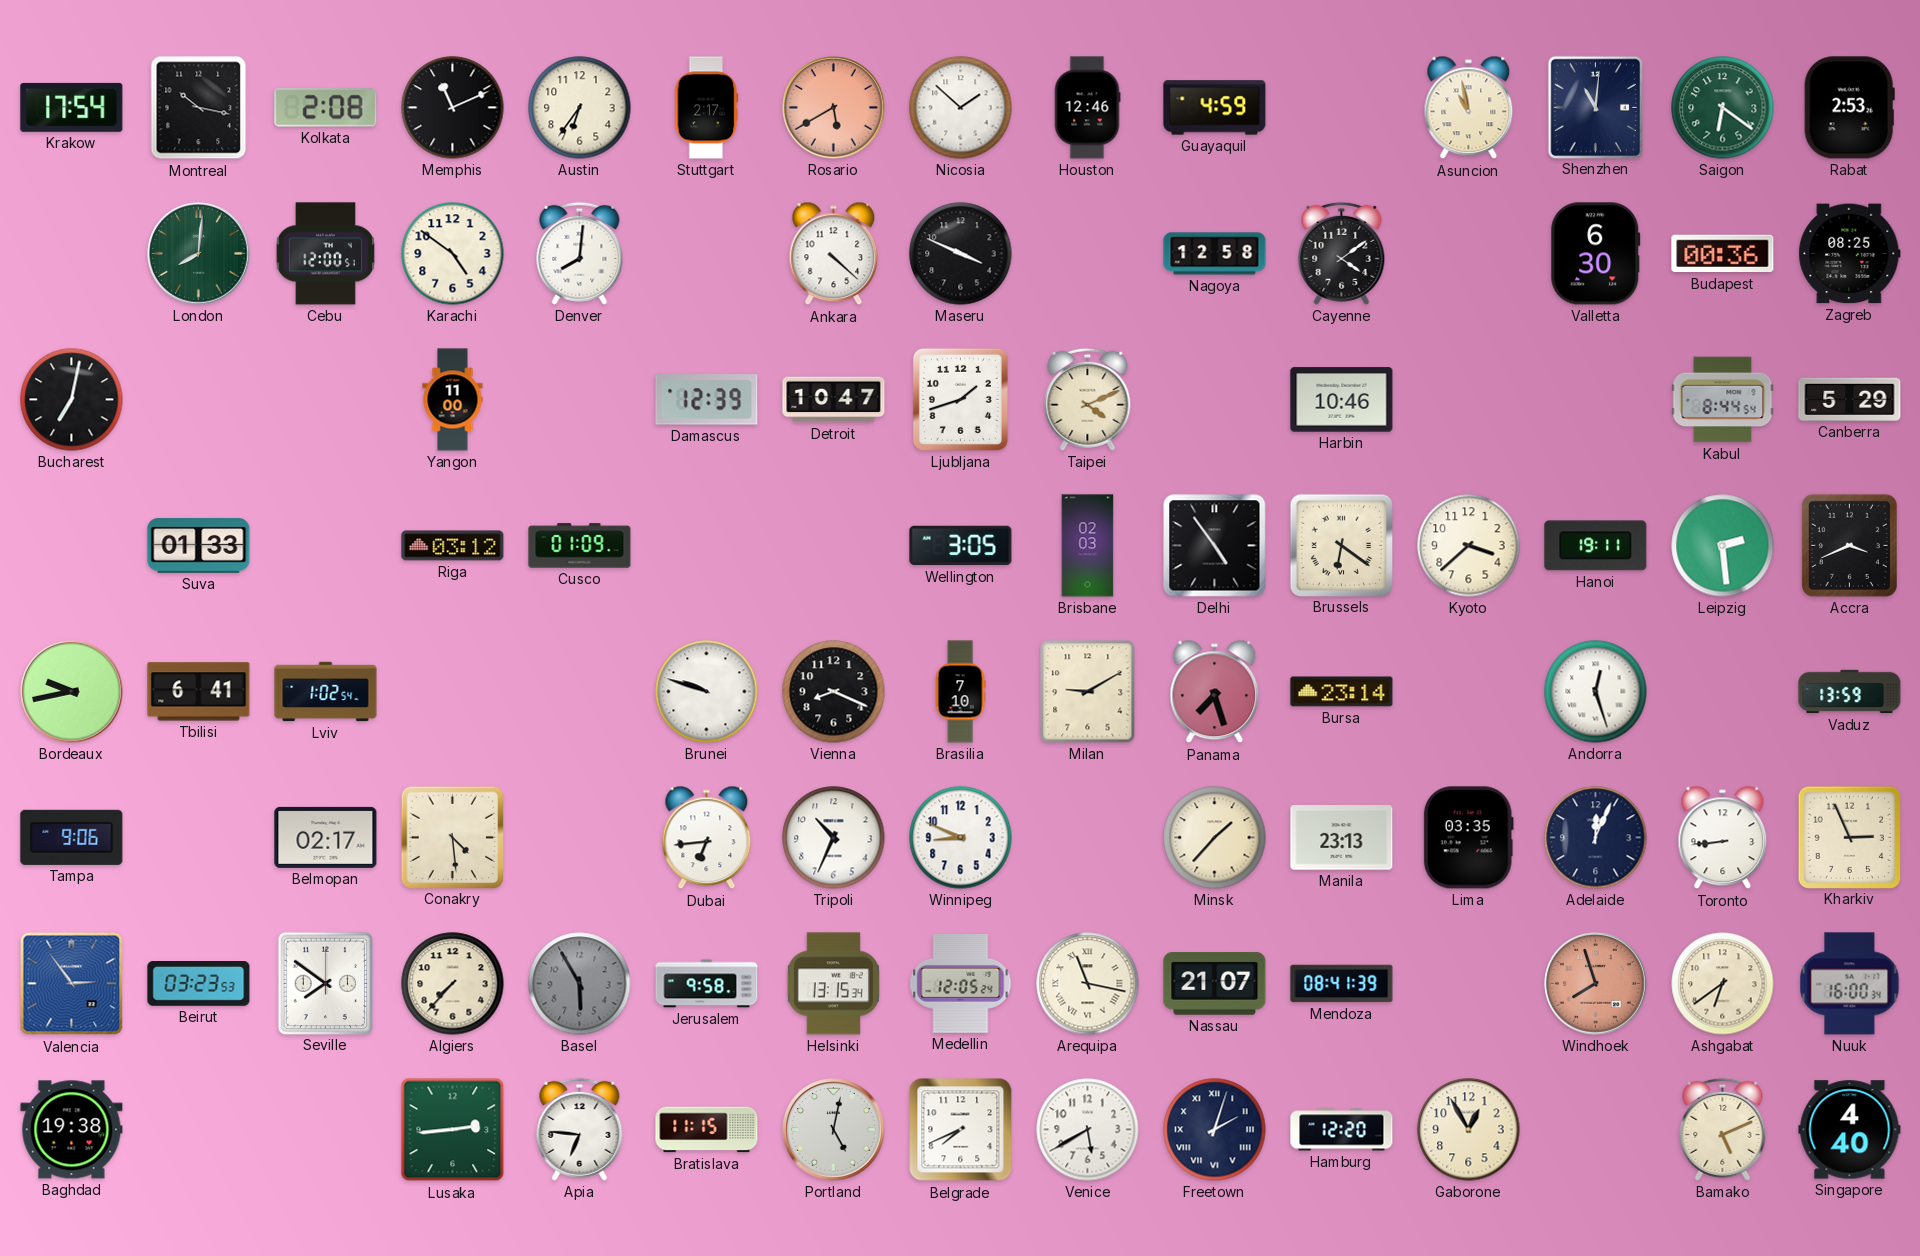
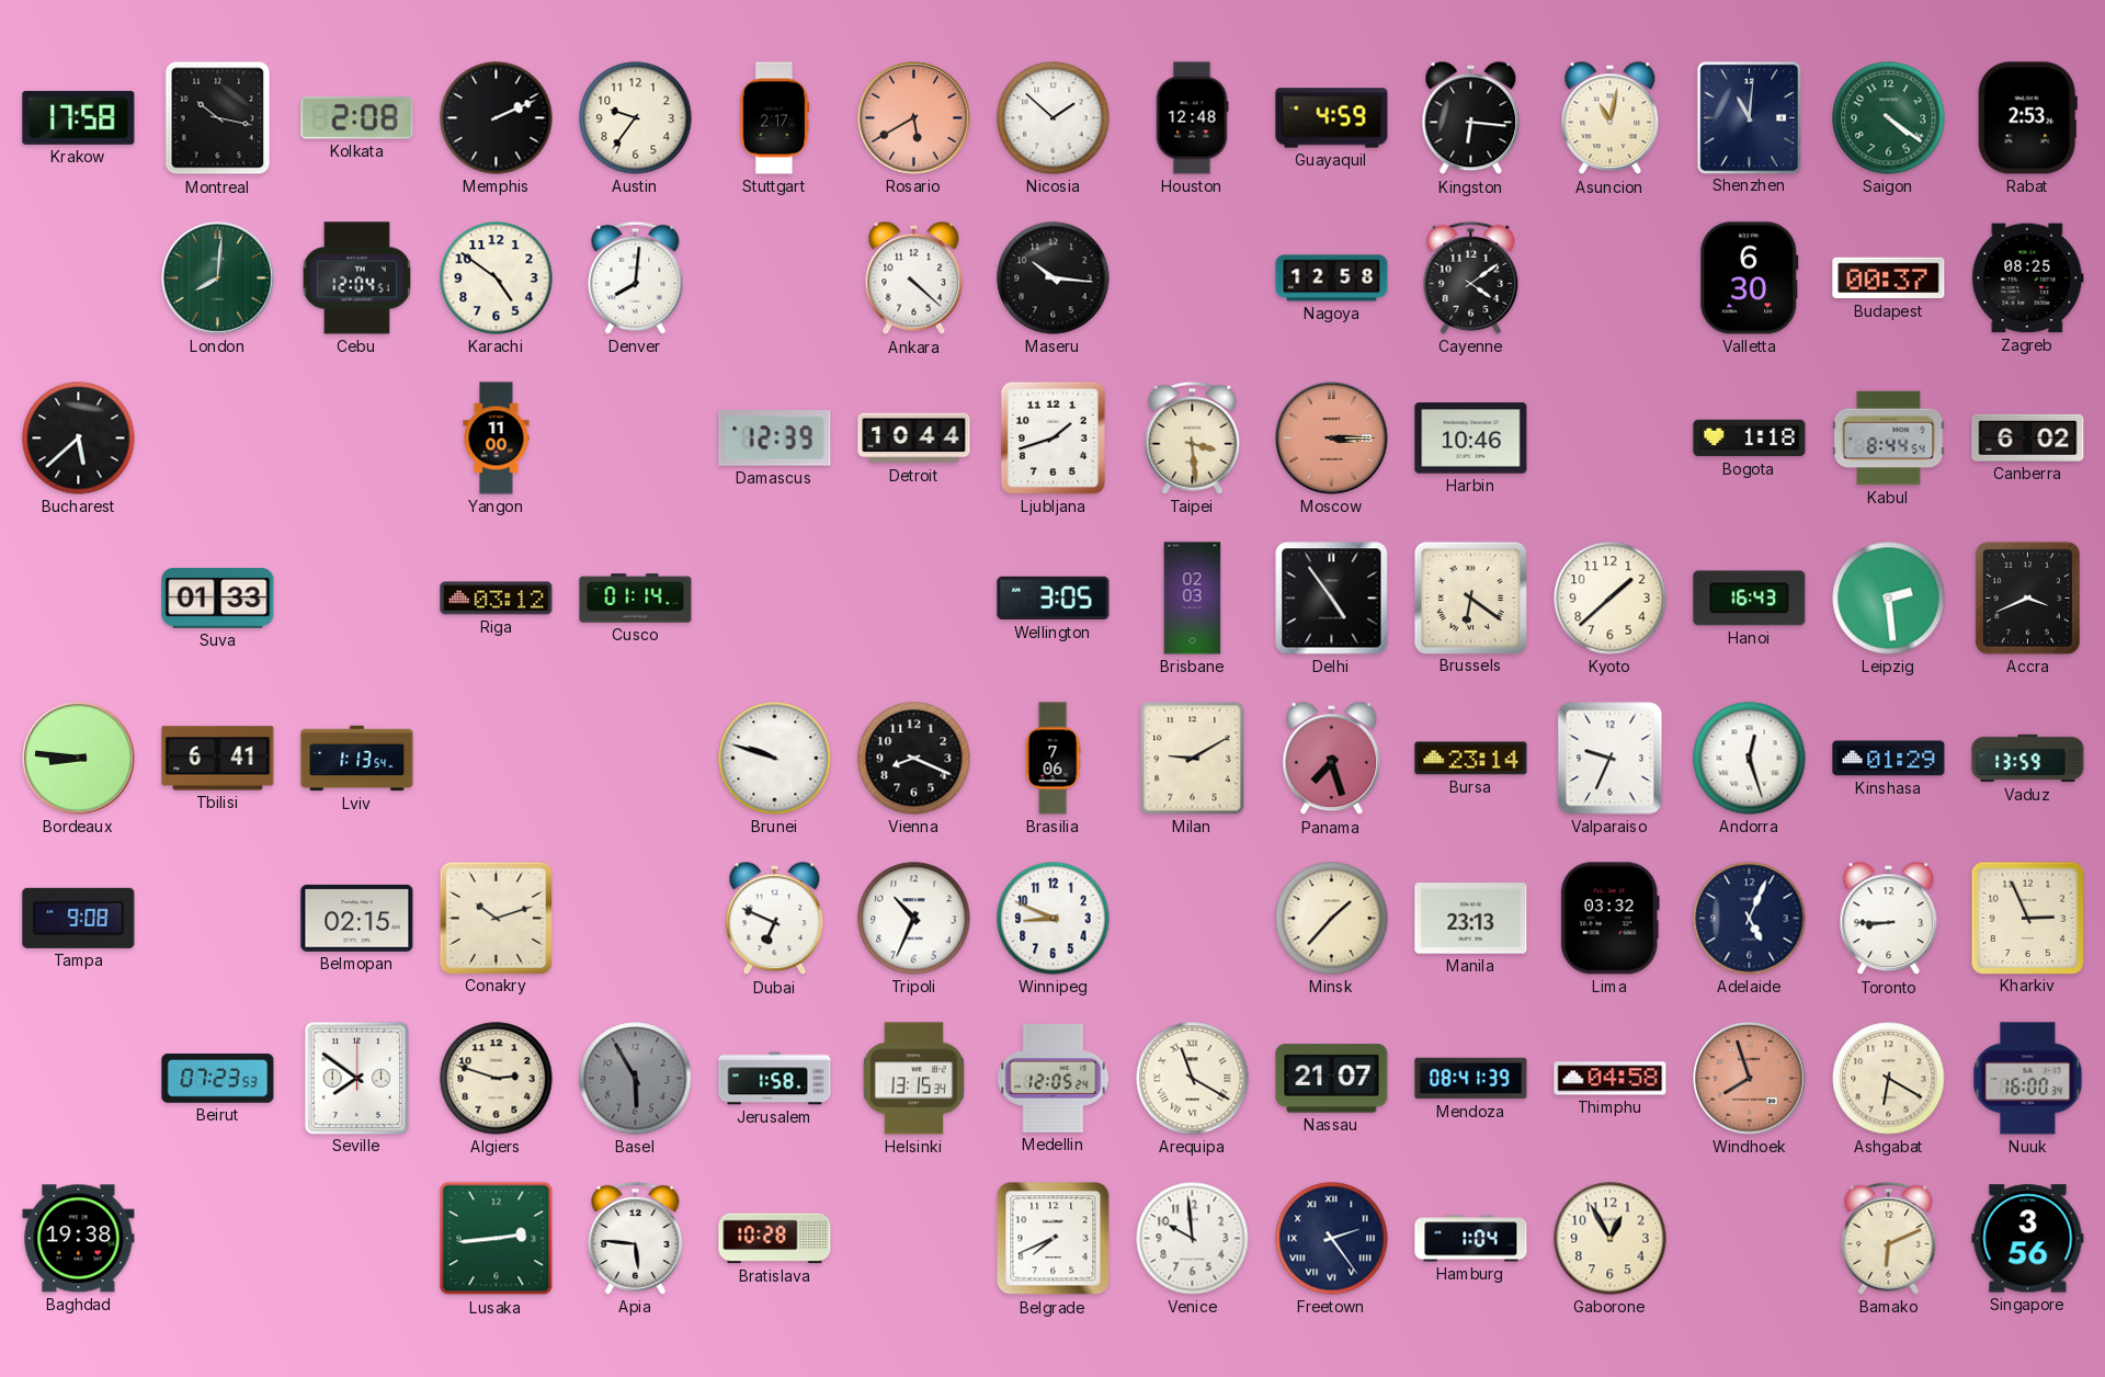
Krakow: 17:54 -> 17:58
Memphis: 11:11 -> 2:11
Austin: 6:36 -> 9:36
Houston: 12:46 -> 12:48
Kingston: none -> 6:16
Asuncion: 10:58 -> 11:02
Saigon: 6:21 -> 4:21
Cebu: 12:00 -> 12:04
Maseru: 3:49 -> 10:16
Budapest: 00:36 -> 00:37
Bucharest: 7:02 -> 5:38
Detroit: 10:47 -> 10:44
Taipei: 4:11 -> 3:29
Moscow: none -> 3:15
Bogota: none -> 1:18
Canberra: 5:29 -> 6:02
Cusco: 01:09 -> 01:14
Kyoto: 3:38 -> 1:38
Hanoi: 19:11 -> 16:43
Bordeaux: 9:43 -> 8:46
Lviv: 1:02 -> 1:13
Brasilia: 7:10 -> 7:06
Valparaiso: none -> 9:34
Kinshasa: none -> 01:29
Tampa: 9:06 -> 9:08
Belmopan: 02:17 -> 02:15
Conakry: 4:29 -> 10:12
Dubai: 6:44 -> 6:49
Lima: 03:35 -> 03:32
Adelaide: 12:04 -> 5:04
Toronto: 8:44 -> 8:45
Valencia: 2:54 -> none
Beirut: 03:23 -> 07:23
Algiers: 7:37 -> 2:48
Jerusalem: 9:58 -> 1:58
Arequipa: 11:17 -> 11:20
Thimphu: none -> 04:58
Ashgabat: 6:39 -> 6:20
Apia: 6:46 -> 5:46
Bratislava: 11:15 -> 10:28
Portland: 5:02 -> none
Venice: 5:40 -> 9:59
Freetown: 2:03 -> 2:24
Hamburg: 12:20 -> 1:04
Bamako: 5:11 -> 6:11
Singapore: 4:40 -> 3:56
